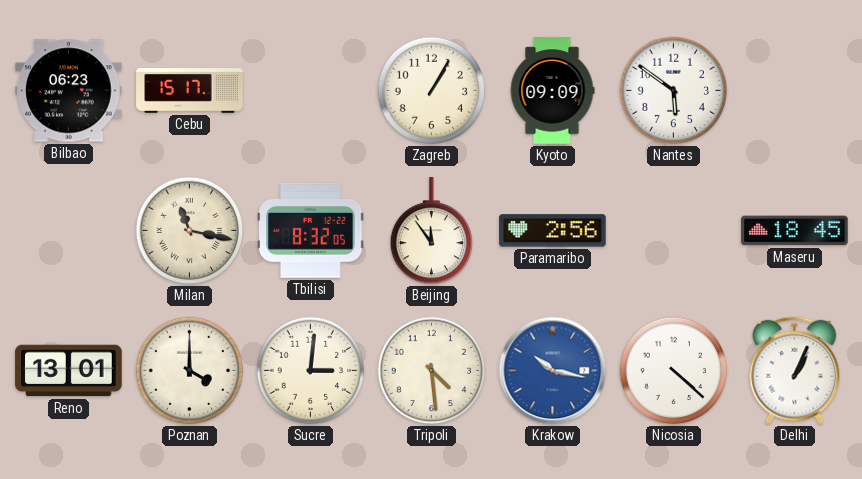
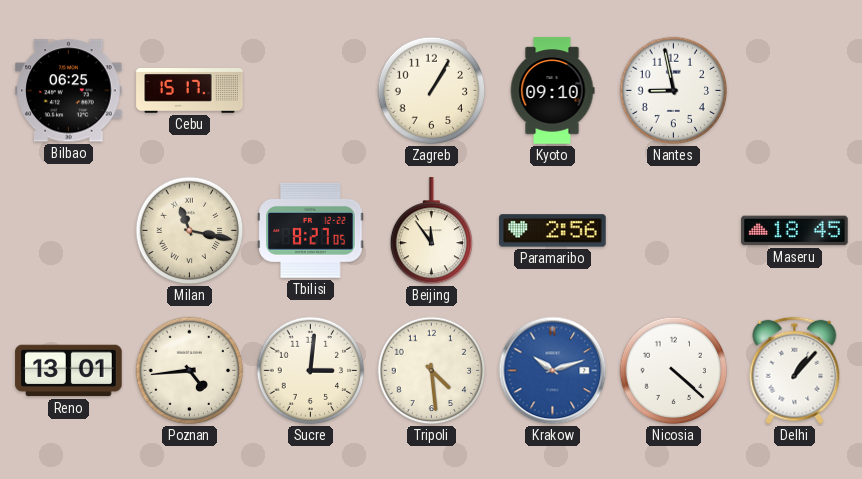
Bilbao: 06:23 -> 06:25
Kyoto: 09:09 -> 09:10
Nantes: 5:51 -> 8:58
Tbilisi: 8:32 -> 8:27
Poznan: 4:00 -> 4:44
Krakow: 10:17 -> 10:12
Delhi: 1:04 -> 1:07
